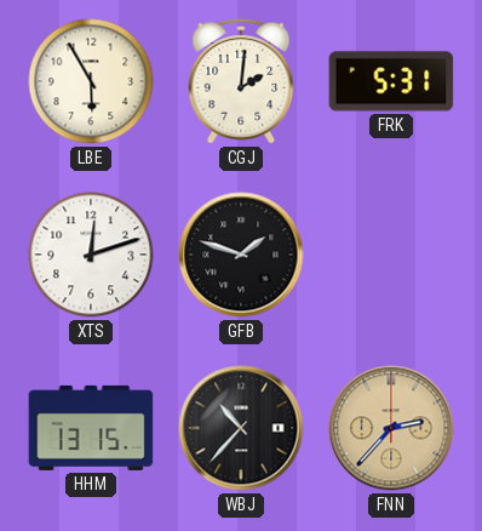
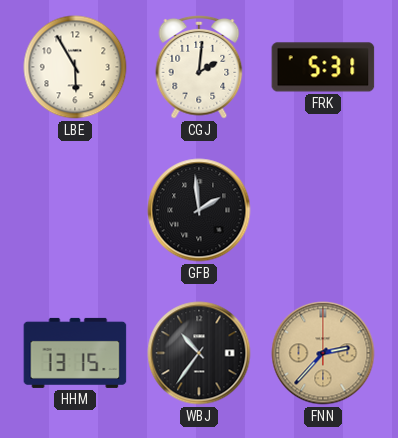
XTS: 12:12 -> none
GFB: 1:48 -> 1:59
WBJ: 10:37 -> 10:36
